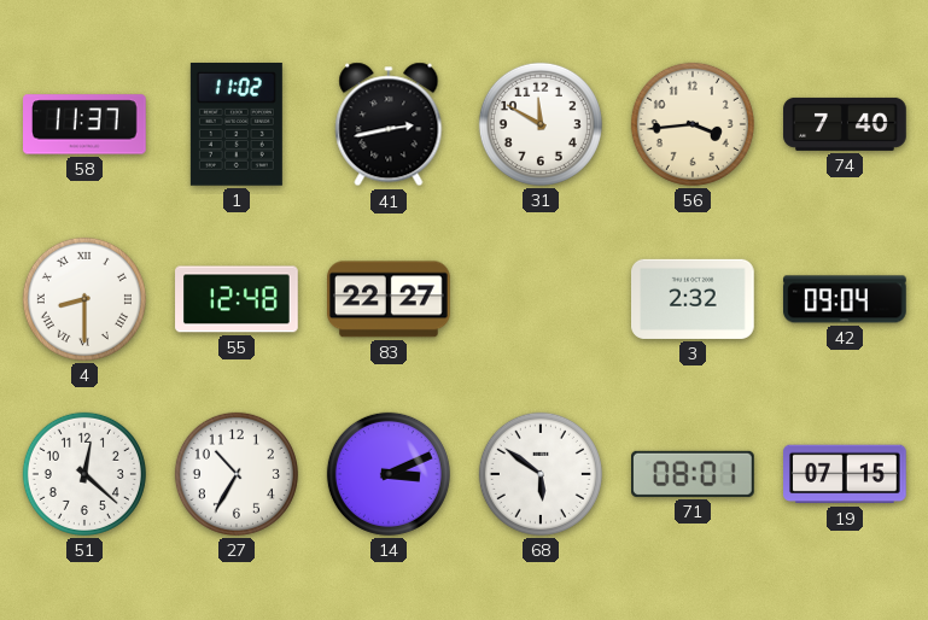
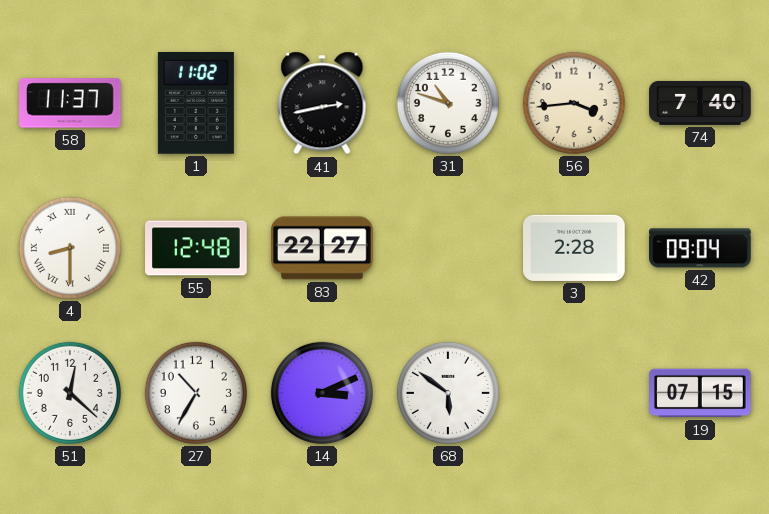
31: 11:50 -> 10:48
3: 2:32 -> 2:28
71: 08:01 -> none
